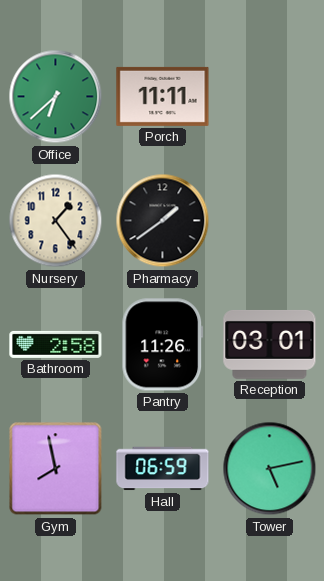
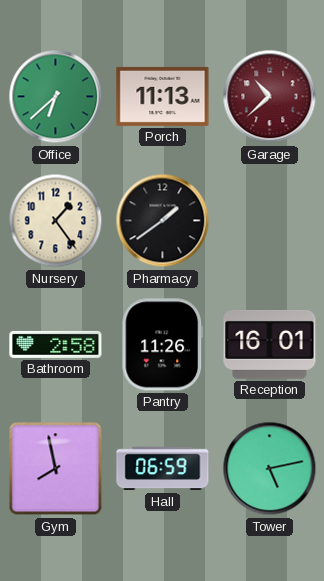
Porch: 11:11 -> 11:13
Garage: none -> 10:38
Reception: 03:01 -> 16:01
